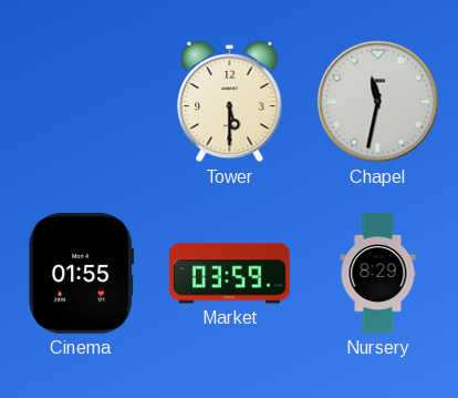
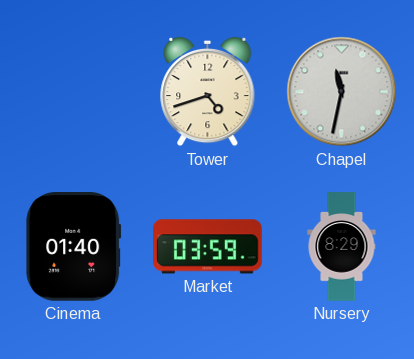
Tower: 5:30 -> 4:42
Cinema: 01:55 -> 01:40
